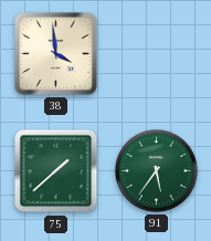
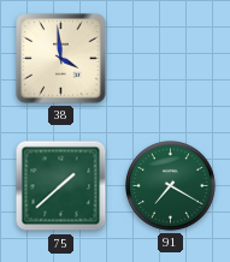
91: 5:36 -> 7:20
